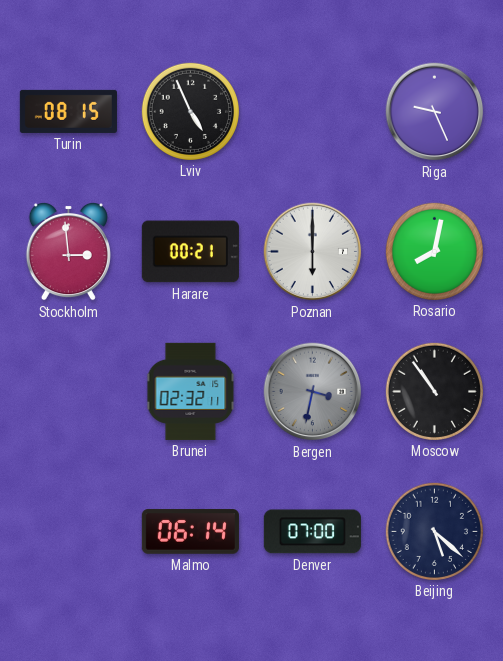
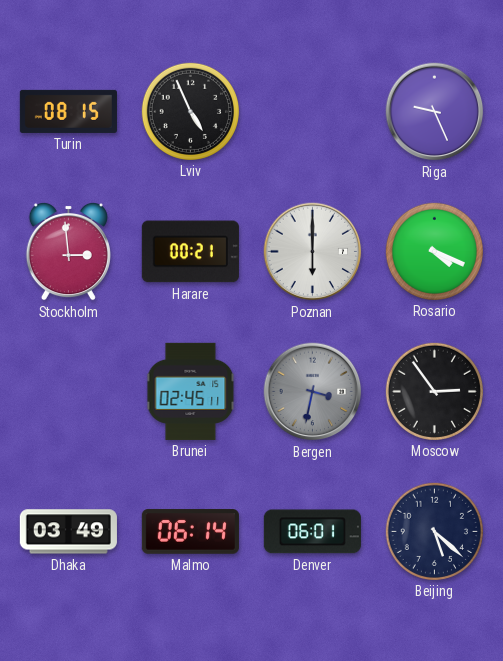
Rosario: 8:02 -> 4:19
Brunei: 02:32 -> 02:45
Moscow: 10:54 -> 2:54
Dhaka: none -> 03:49
Denver: 07:00 -> 06:01
